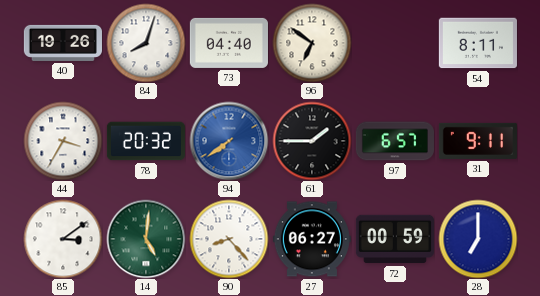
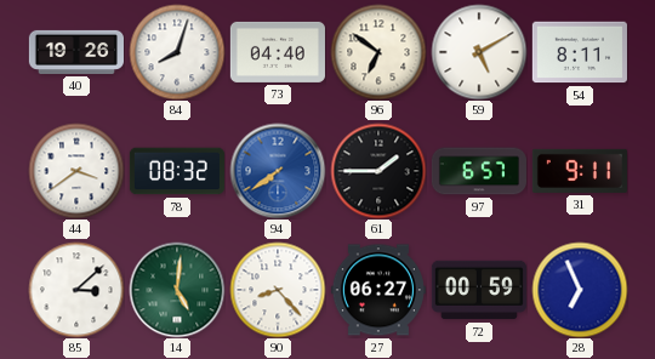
59: none -> 5:10
44: 3:35 -> 3:39
78: 20:32 -> 08:32
85: 3:09 -> 3:08
28: 7:00 -> 6:56
